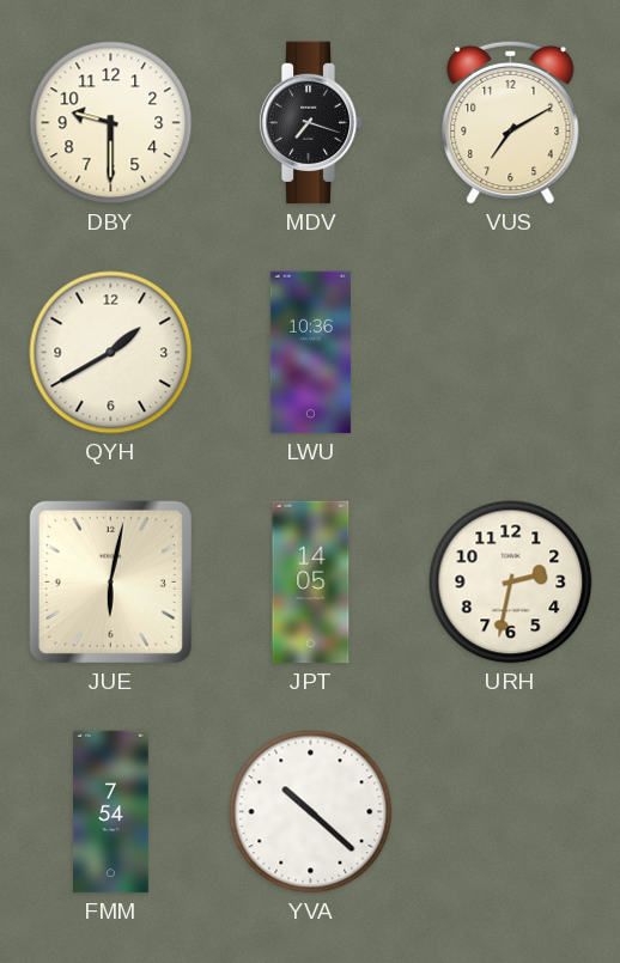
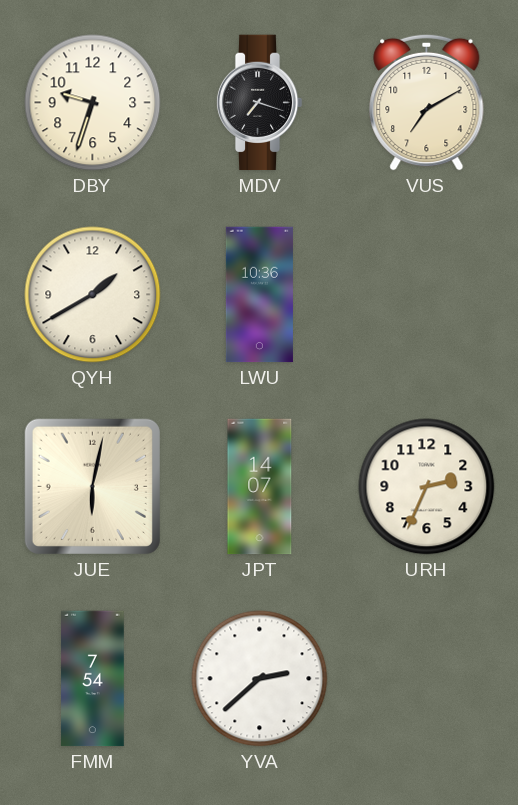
DBY: 9:30 -> 9:33
JPT: 14:05 -> 14:07
URH: 2:32 -> 2:34
YVA: 10:22 -> 2:38
